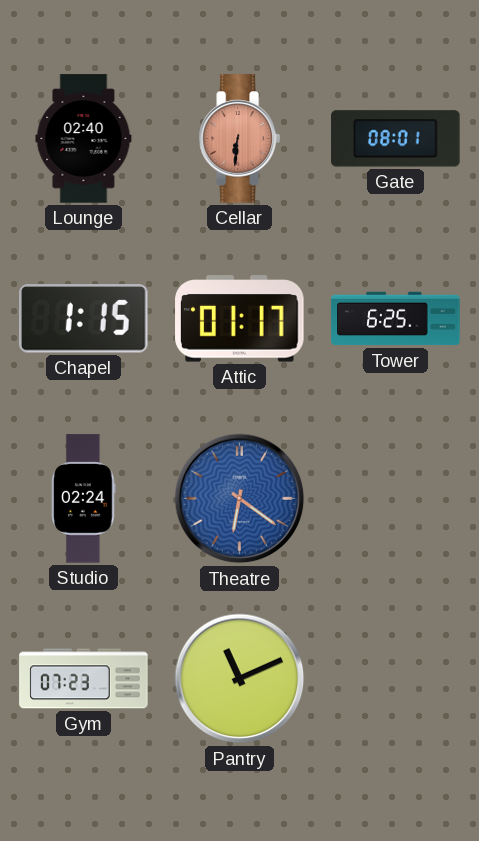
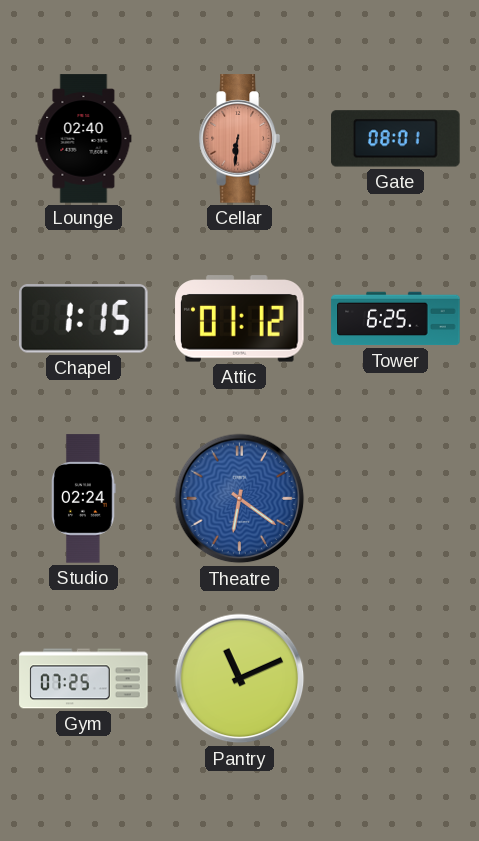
Attic: 01:17 -> 01:12
Gym: 07:23 -> 07:25
